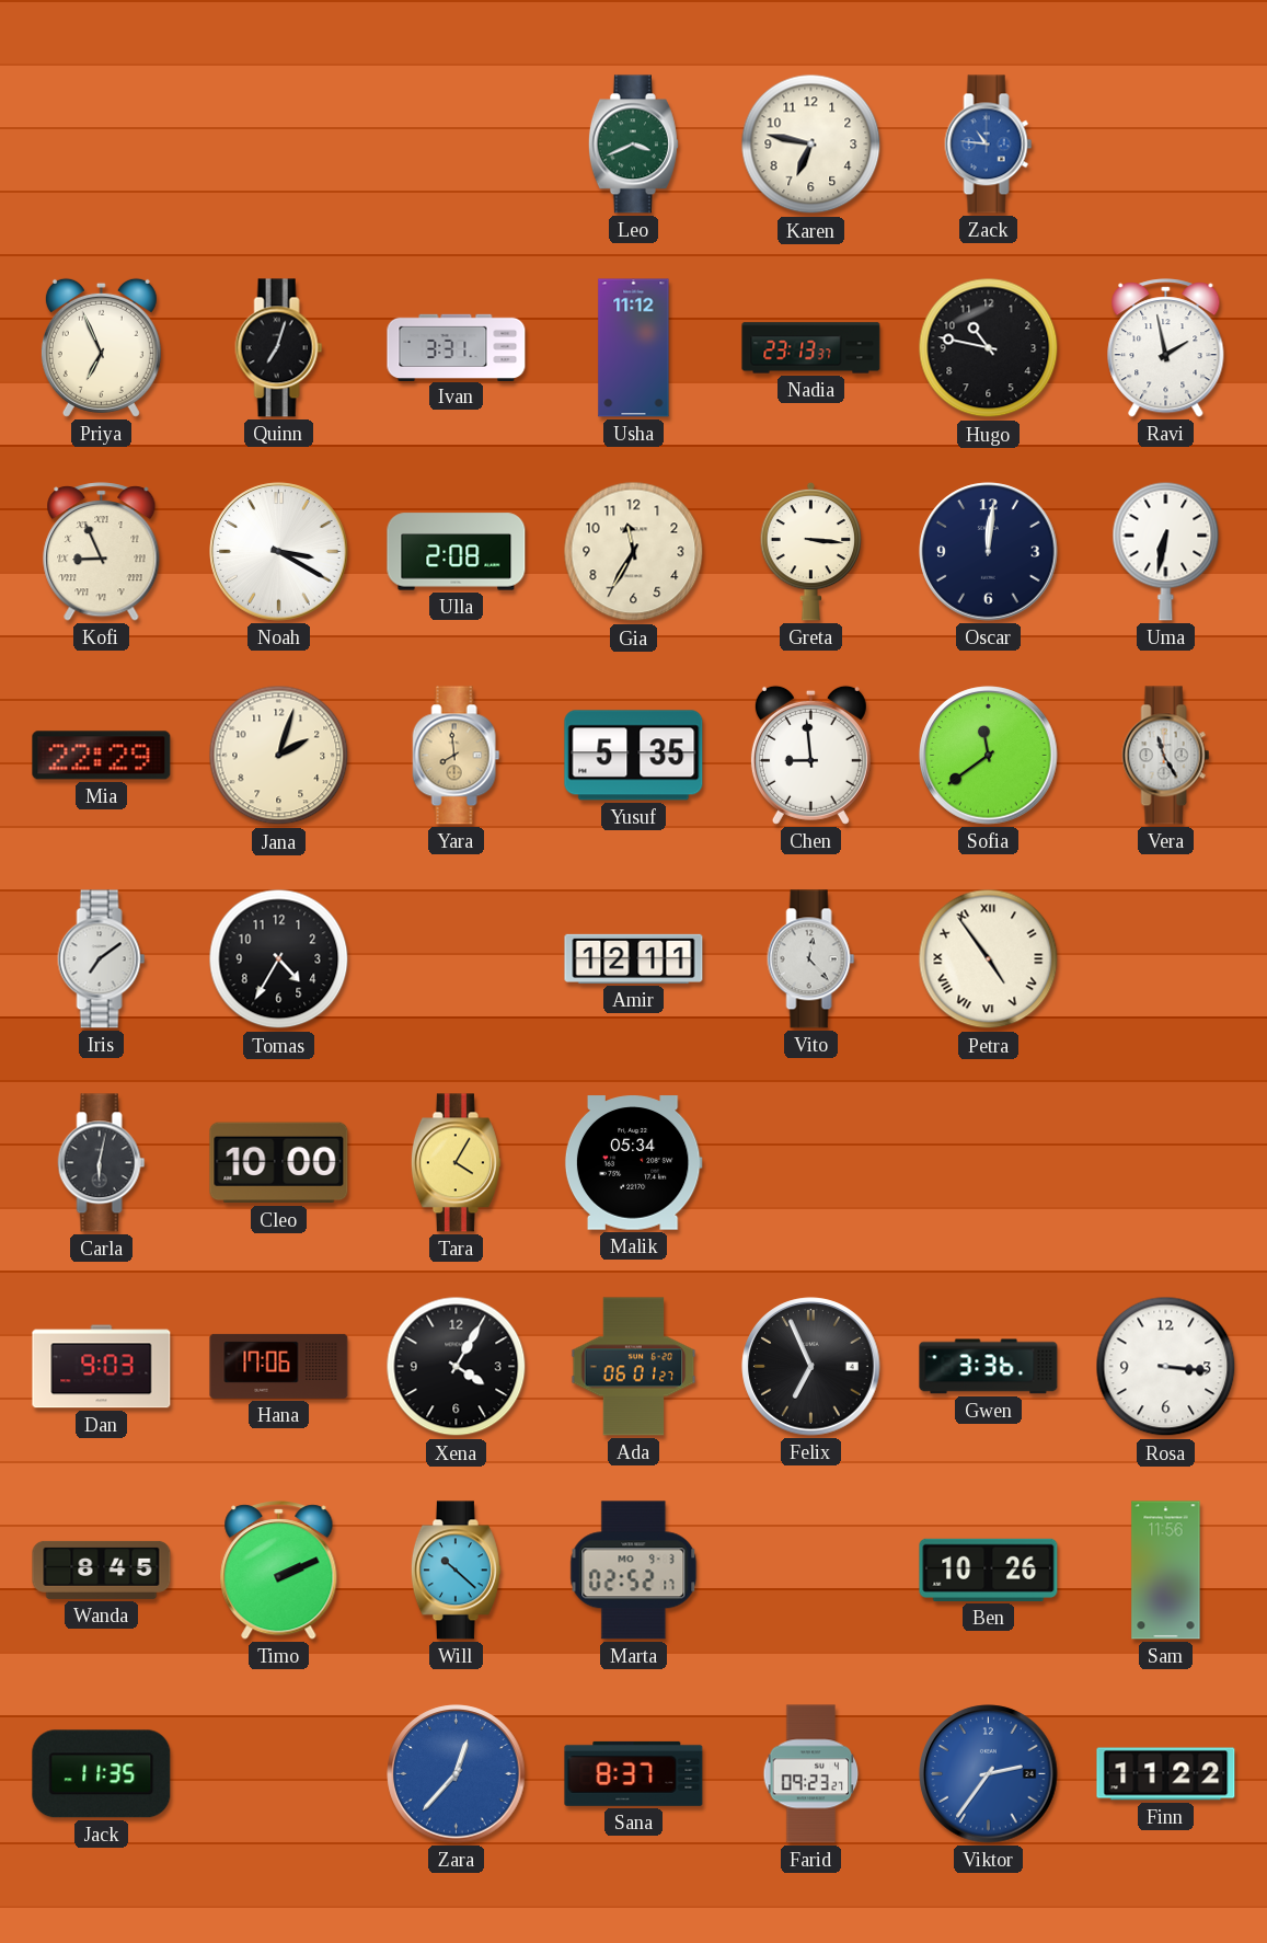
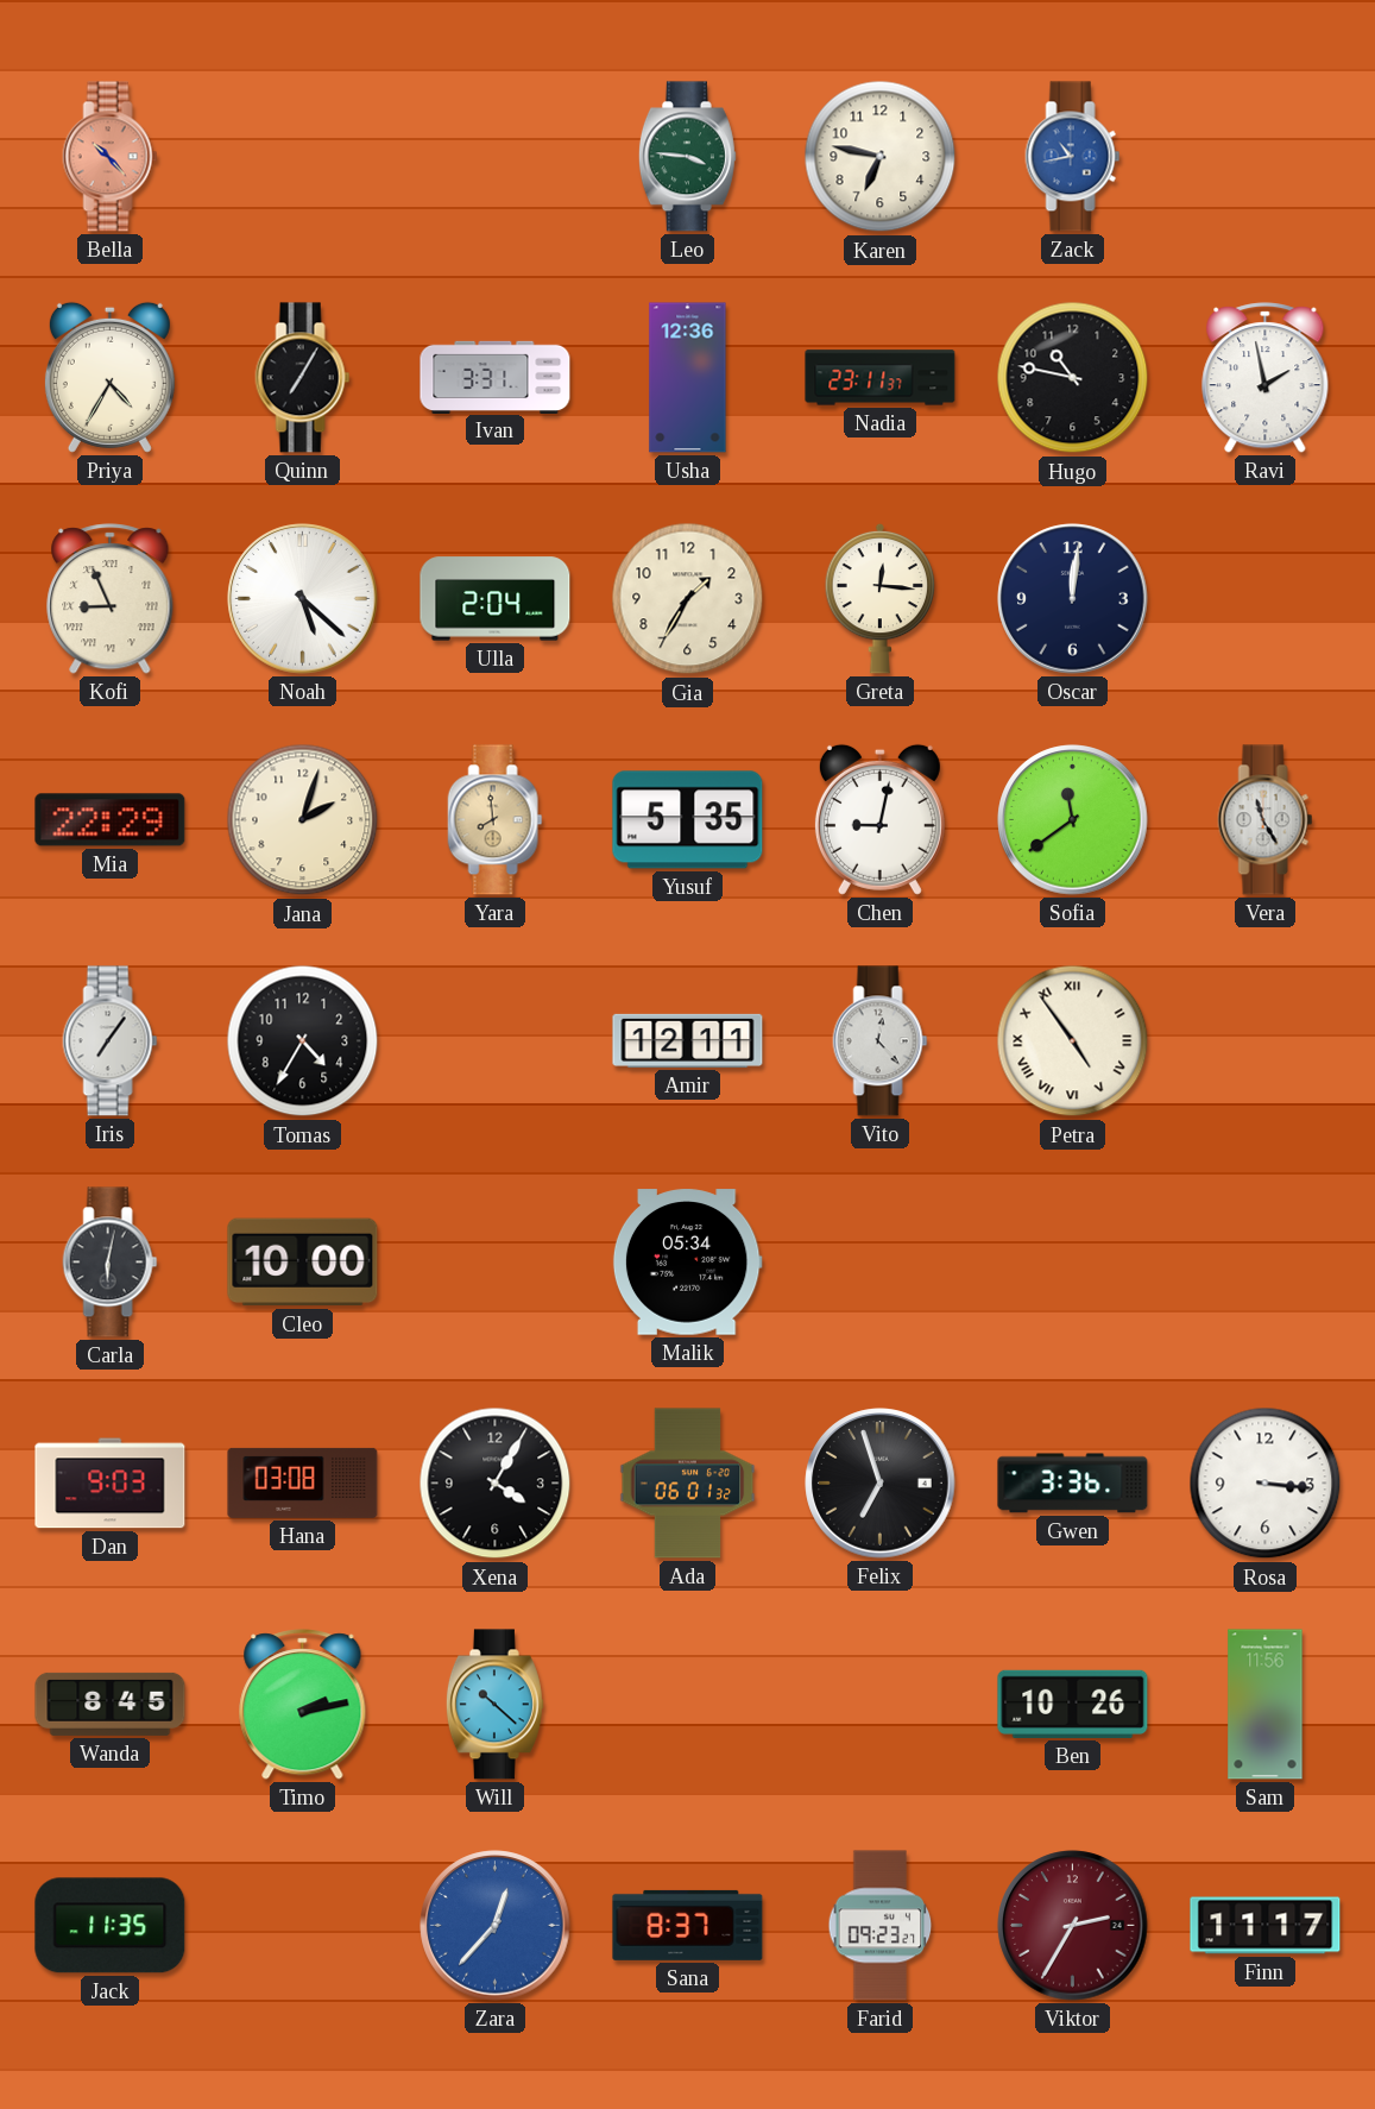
Bella: none -> 10:23
Leo: 3:41 -> 3:46
Zack: 10:46 -> 10:43
Priya: 6:56 -> 4:35
Quinn: 7:03 -> 7:05
Usha: 11:12 -> 12:36
Nadia: 23:13 -> 23:11
Noah: 3:20 -> 5:22
Ulla: 2:08 -> 2:04
Gia: 11:35 -> 1:35
Greta: 3:16 -> 12:16
Uma: 6:32 -> none
Chen: 8:59 -> 9:02
Iris: 7:09 -> 7:06
Tara: 4:05 -> none
Hana: 17:06 -> 03:08
Ada: 06:01:27 -> 06:01:32
Felix: 6:56 -> 6:57
Timo: 2:11 -> 2:13
Marta: 02:52 -> none
Viktor: 2:36 -> 2:35
Viktor dial: blue -> burgundy
Finn: 11:22 -> 11:17
